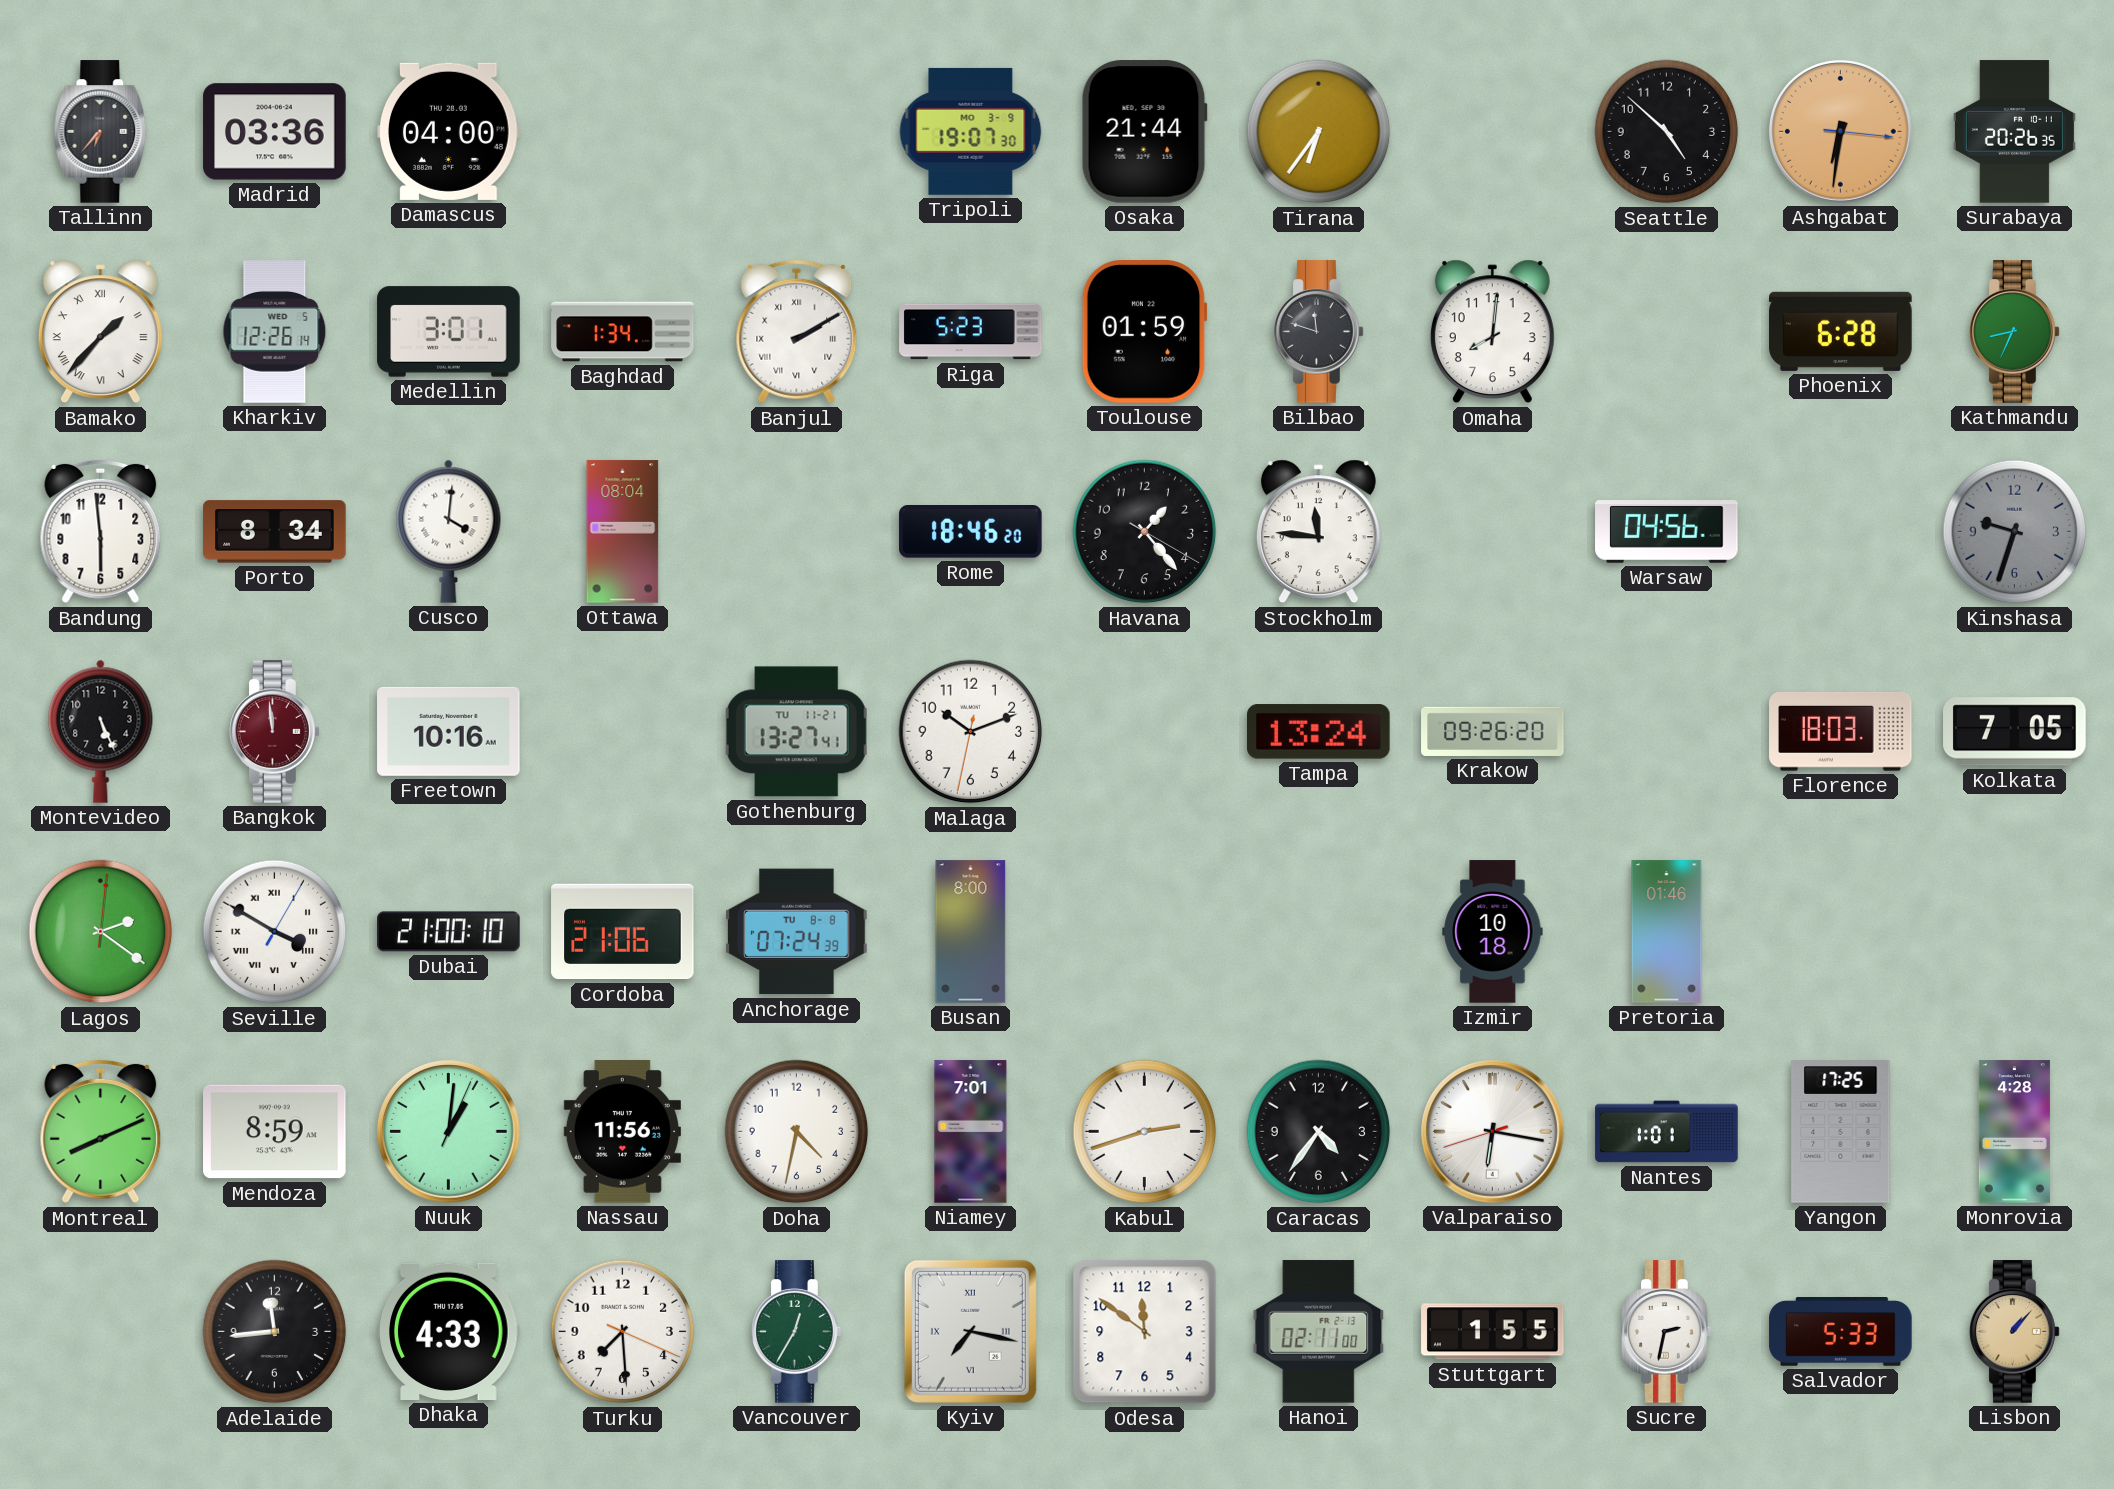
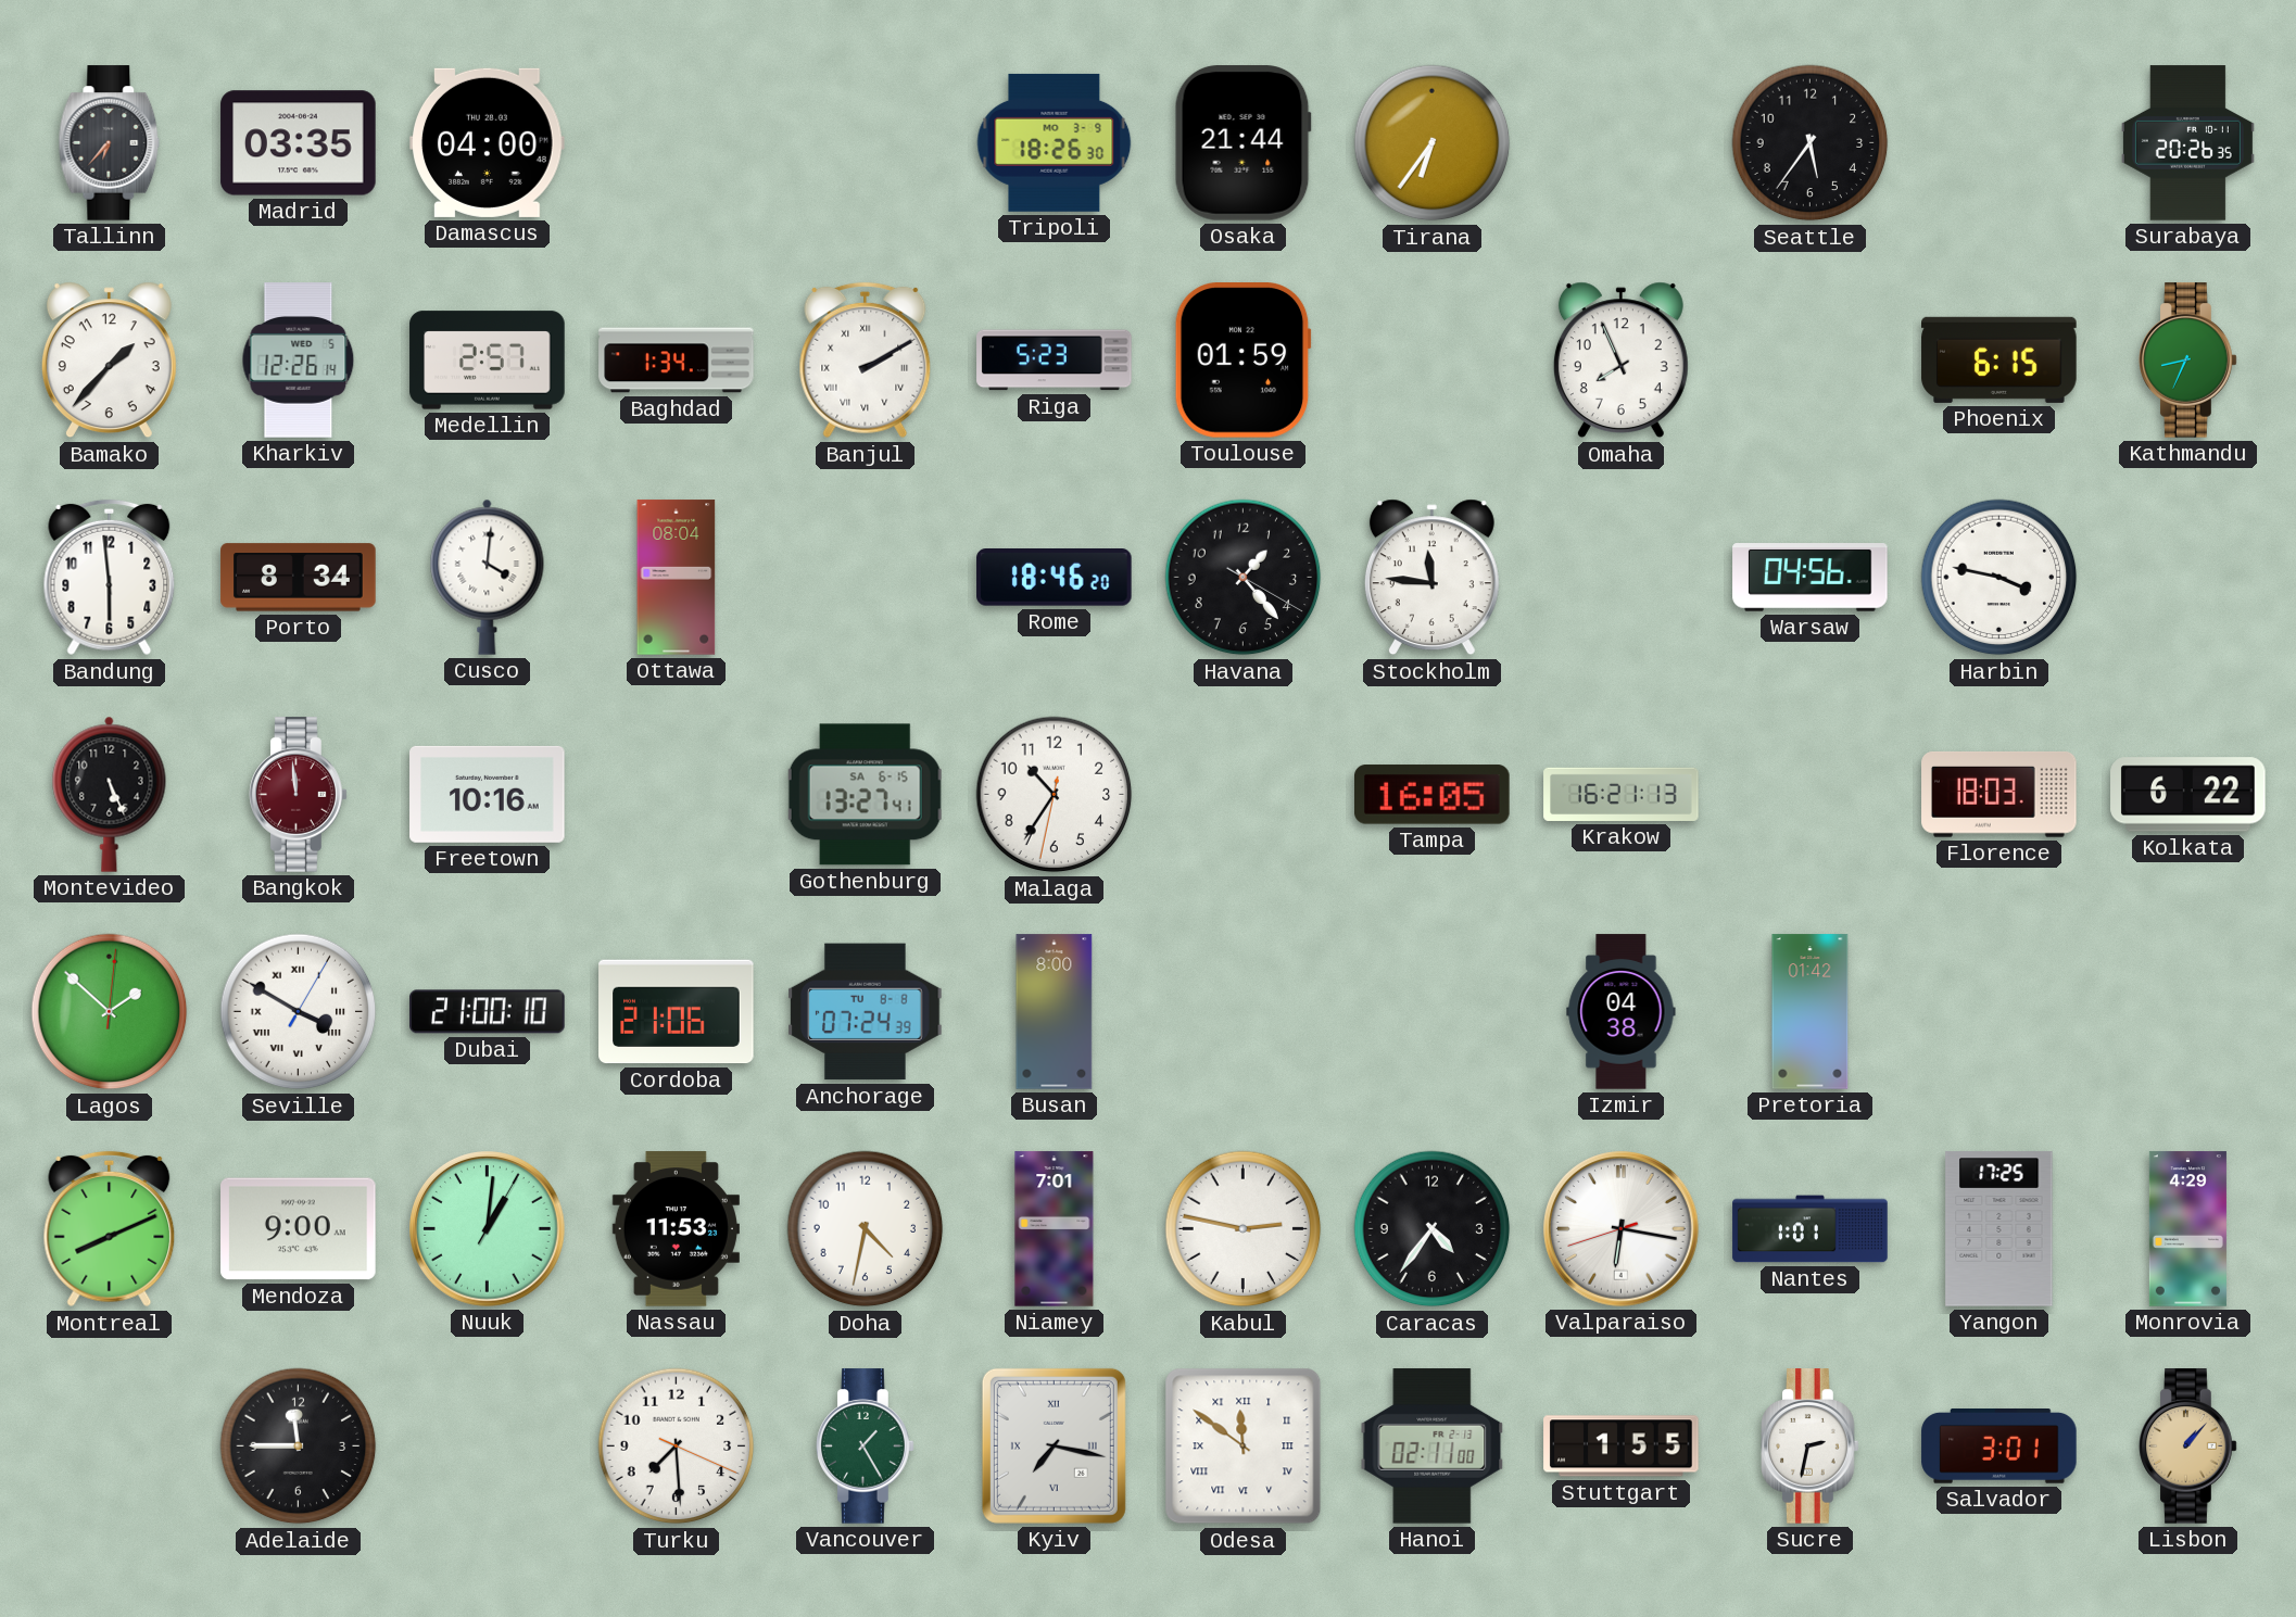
Madrid: 03:36 -> 03:35
Tripoli: 19:07 -> 18:26
Seattle: 4:52 -> 5:36
Ashgabat: 6:31 -> none
Bamako numerals: Roman -> Arabic
Medellin: 3:01 -> 2:57
Bilbao: 11:48 -> none
Omaha: 8:01 -> 7:56
Phoenix: 6:28 -> 6:15
Harbin: none -> 3:47
Kinshasa: 9:33 -> none
Gothenburg date: TU 11-21 -> SA 6-15
Malaga: 10:11 -> 10:35
Tampa: 13:24 -> 16:05
Krakow: 09:26 -> 16:21
Kolkata: 7:05 -> 6:22
Lagos: 2:21 -> 1:52
Izmir: 10:18 -> 04:38
Pretoria: 01:46 -> 01:42
Mendoza: 8:59 -> 9:00
Nuuk: 1:01:04 -> 1:01:05
Nassau: 11:56 -> 11:53
Kabul: 2:42 -> 2:47
Monrovia: 4:28 -> 4:29
Adelaide: 11:44 -> 11:45
Dhaka: 4:33 -> none
Vancouver: 12:35 -> 1:25
Odesa numerals: Arabic -> Roman
Salvador: 5:33 -> 3:01
